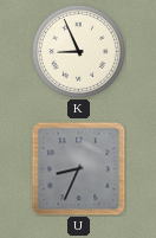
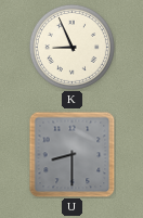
U: 8:34 -> 8:30
